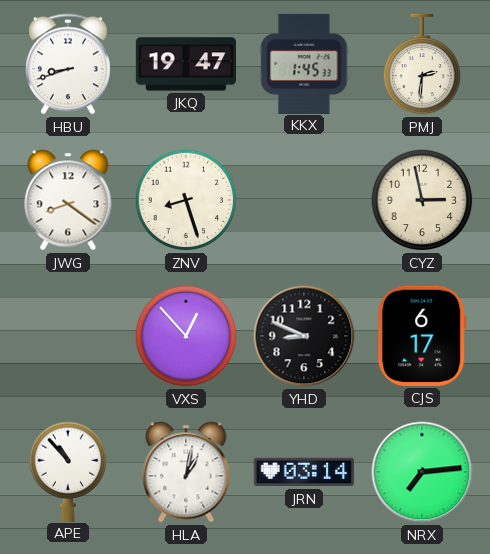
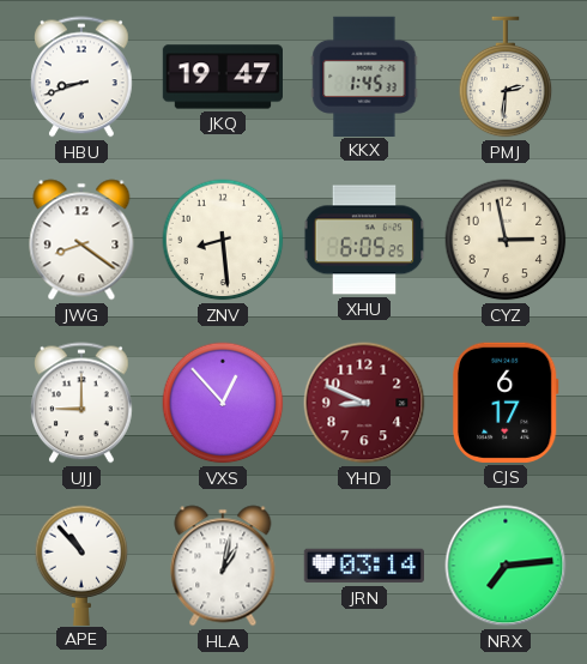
ZNV: 8:27 -> 8:29
XHU: none -> 6:05
UJJ: none -> 9:00
YHD dial: black -> burgundy
